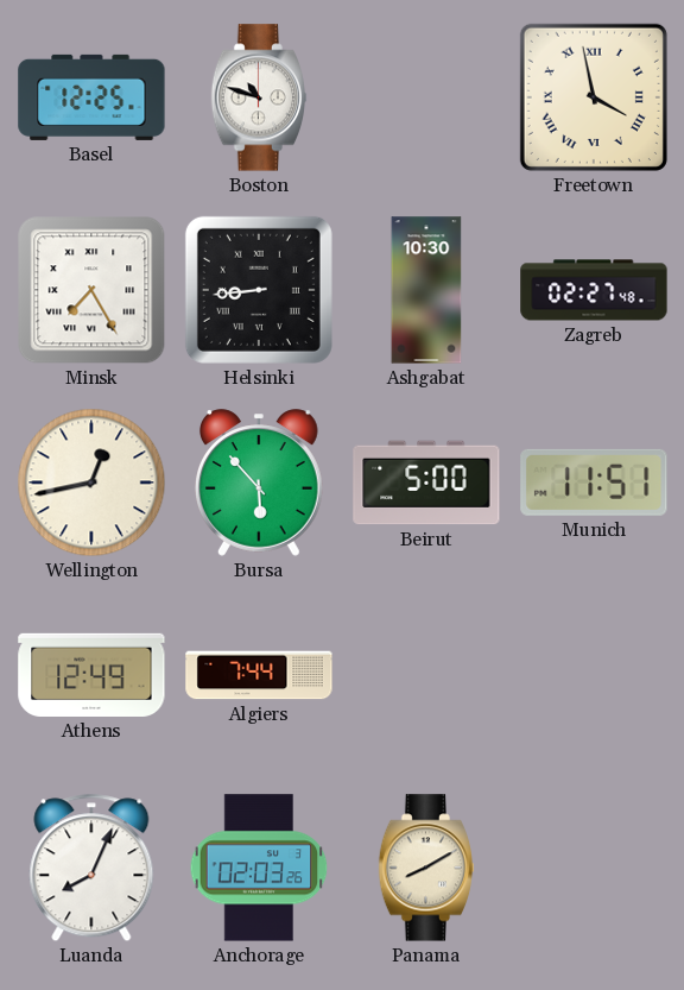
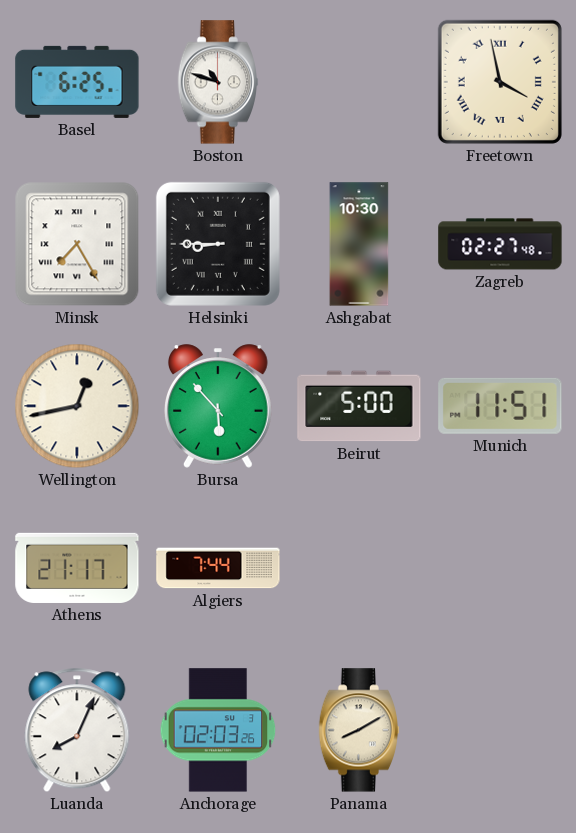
Basel: 12:25 -> 6:25
Helsinki: 8:44 -> 8:45
Athens: 12:49 -> 21:17
